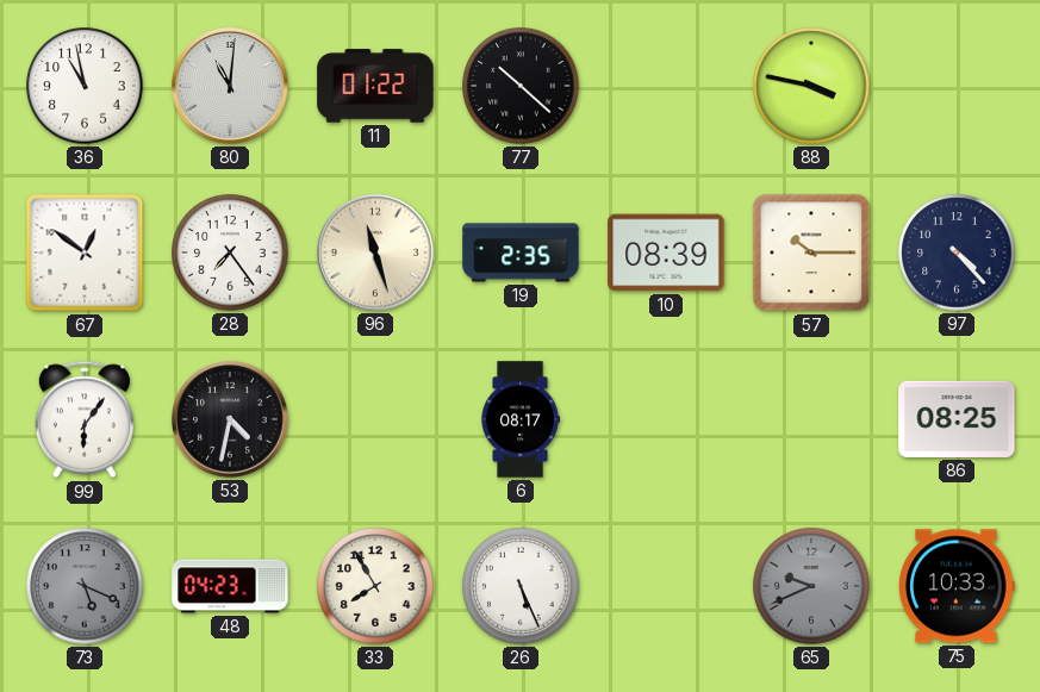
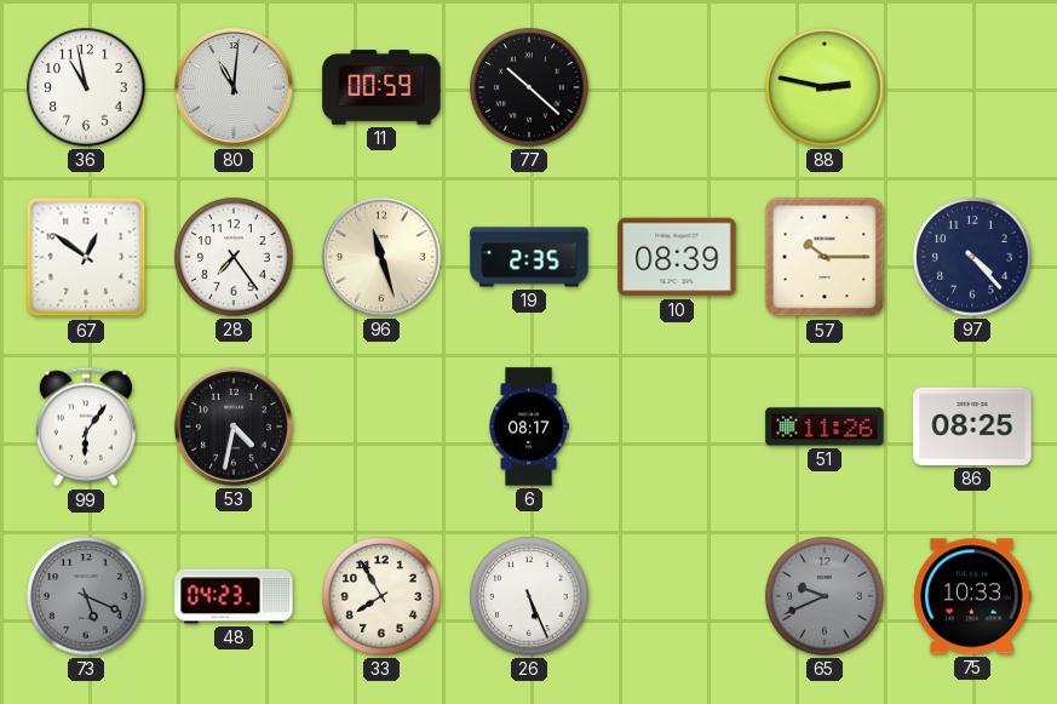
11: 01:22 -> 00:59
88: 3:47 -> 2:47
51: none -> 11:26
